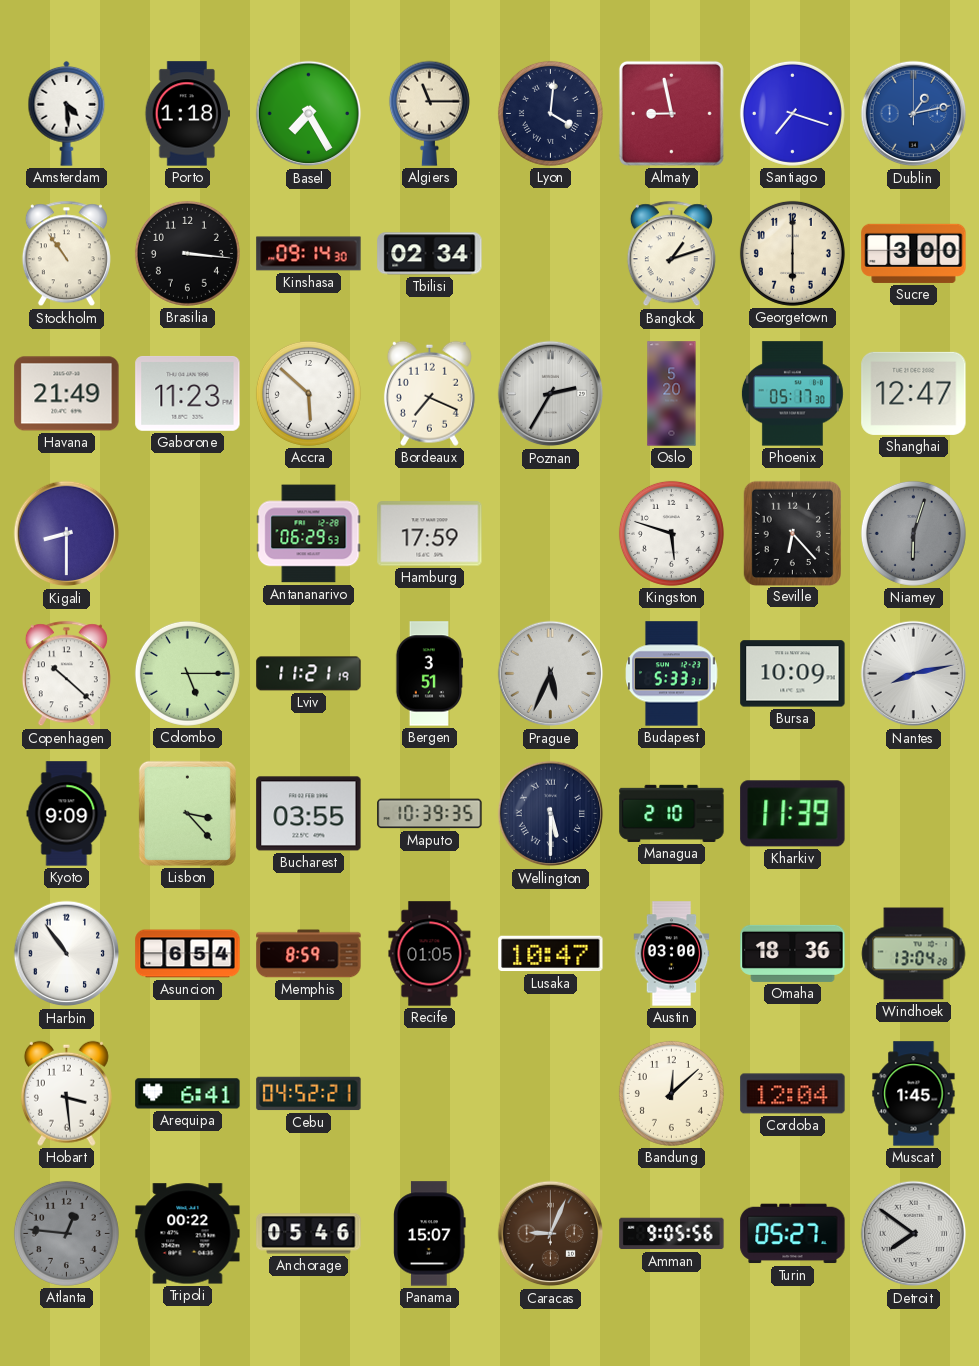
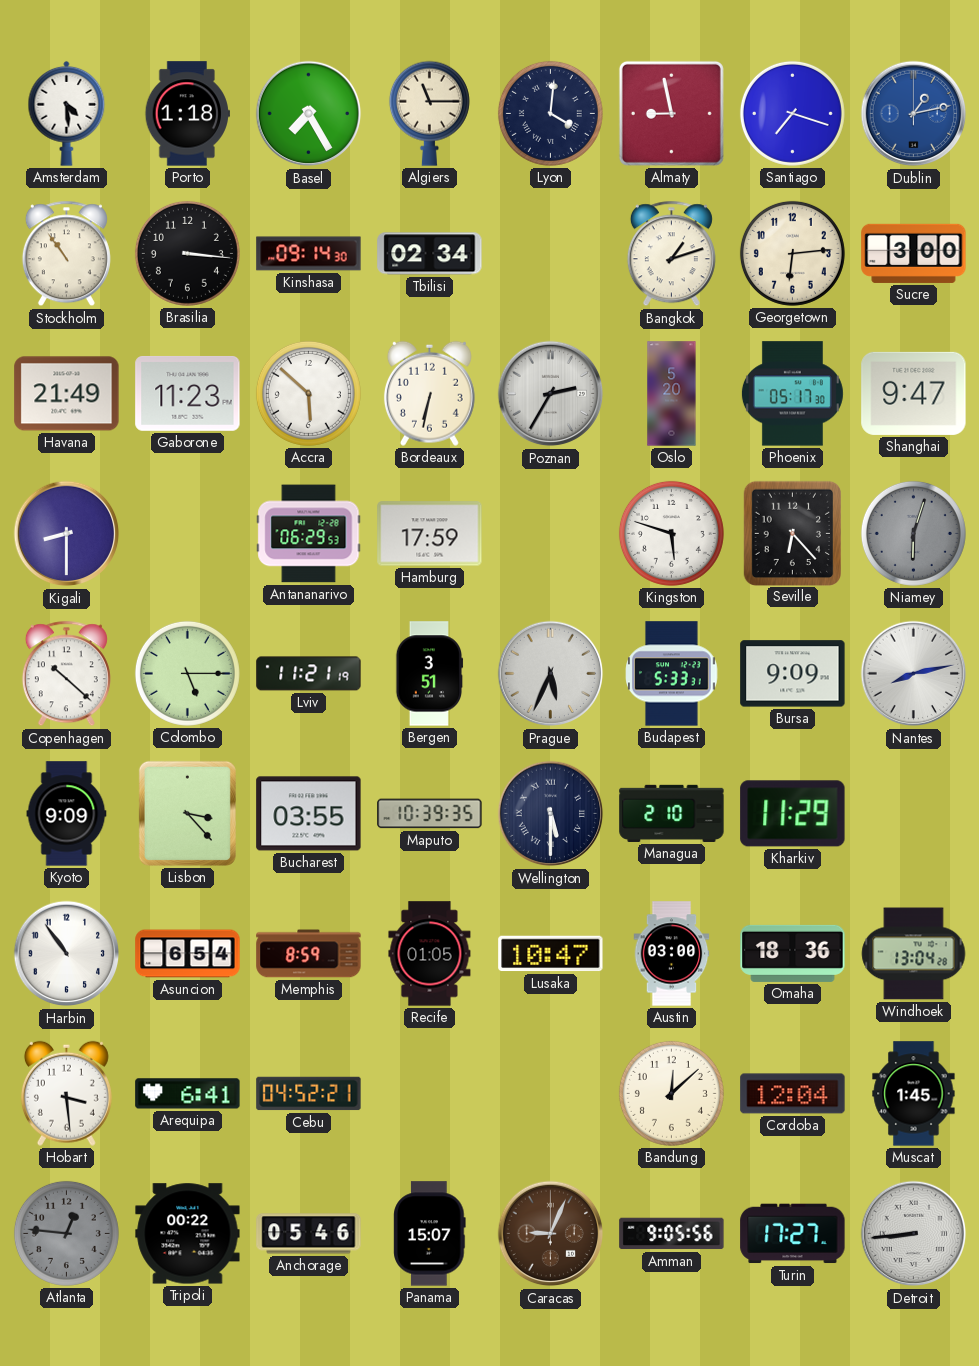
Georgetown: 6:00 -> 6:14
Bordeaux: 7:19 -> 6:32
Shanghai: 12:47 -> 9:47
Bursa: 10:09 -> 9:09
Kharkiv: 11:39 -> 11:29
Turin: 05:27 -> 17:27
Detroit: 7:51 -> 8:44
